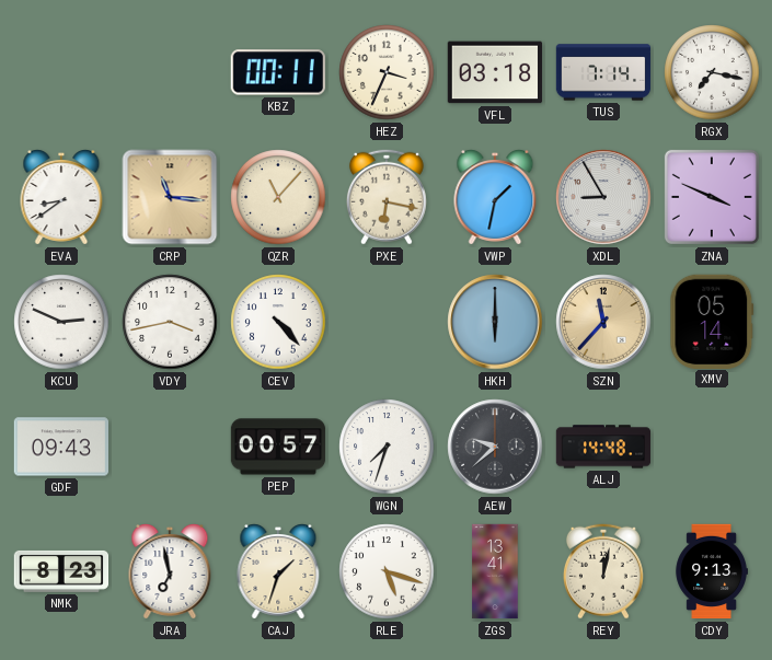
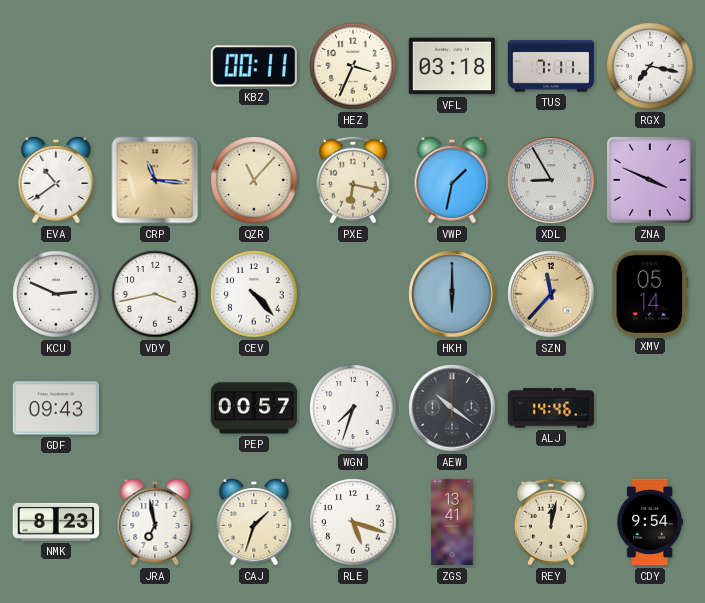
TUS: 7:14 -> 7:11
EVA: 8:39 -> 10:39
AEW: 9:38 -> 10:21
ALJ: 14:48 -> 14:46
CDY: 9:13 -> 9:54
